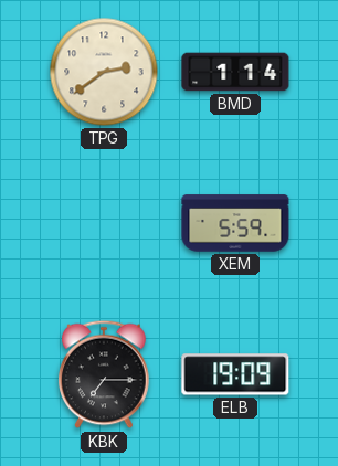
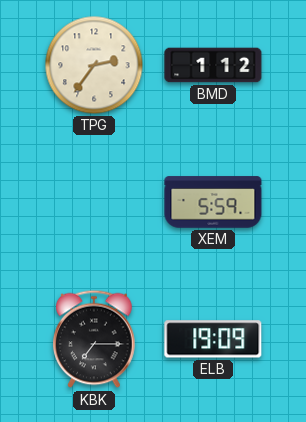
TPG: 2:39 -> 2:36
BMD: 1:14 -> 1:12
